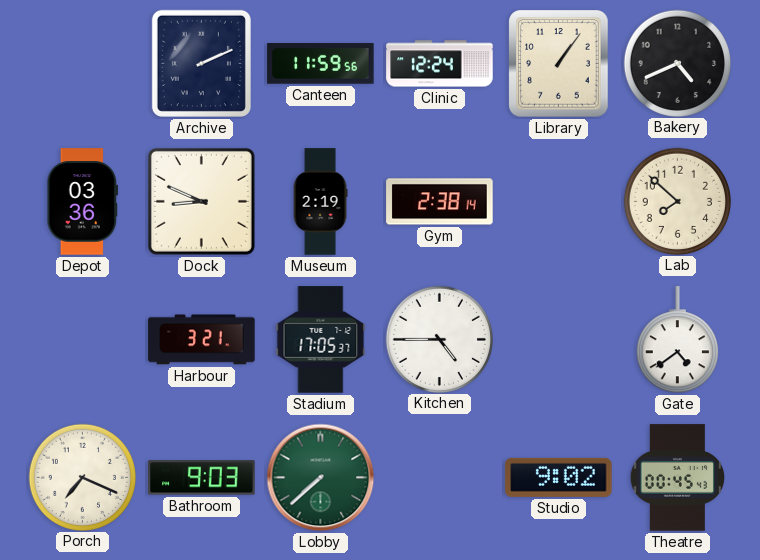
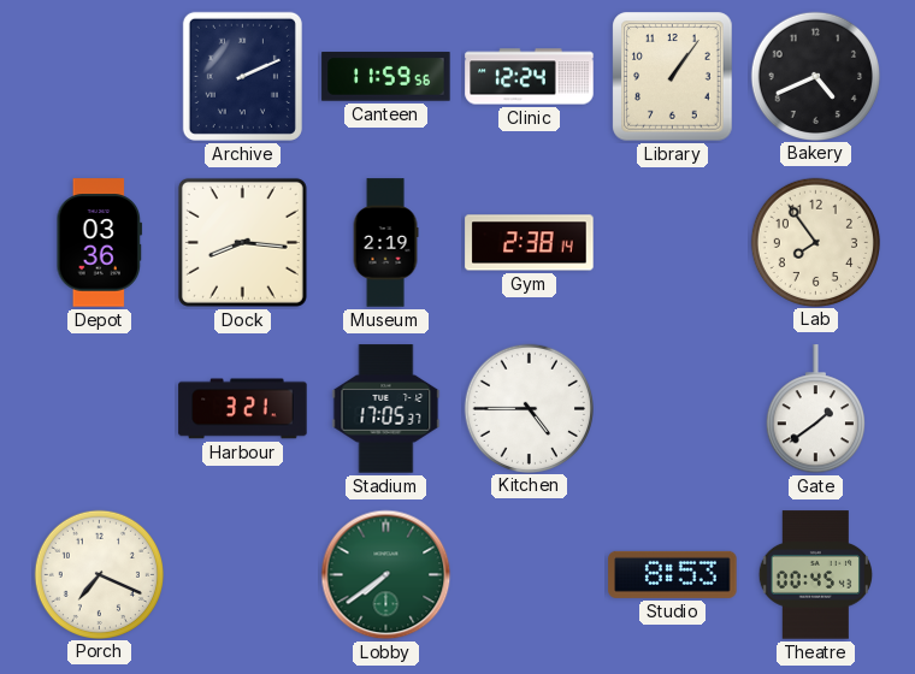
Dock: 8:49 -> 8:16
Lab: 7:52 -> 7:54
Gate: 4:39 -> 1:39
Bathroom: 9:03 -> none
Lobby: 7:38 -> 7:39
Studio: 9:02 -> 8:53
